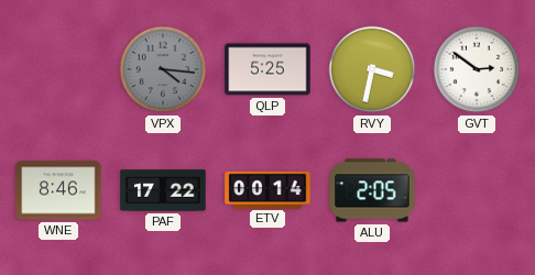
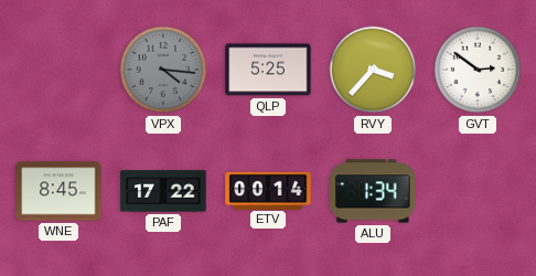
RVY: 3:32 -> 3:37
WNE: 8:46 -> 8:45
ALU: 2:05 -> 1:34
